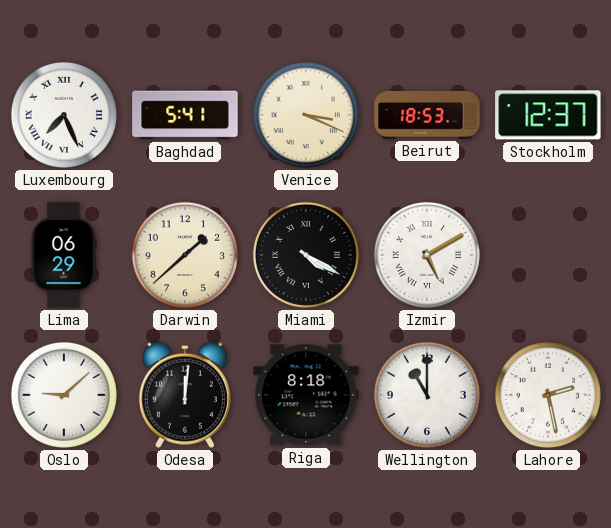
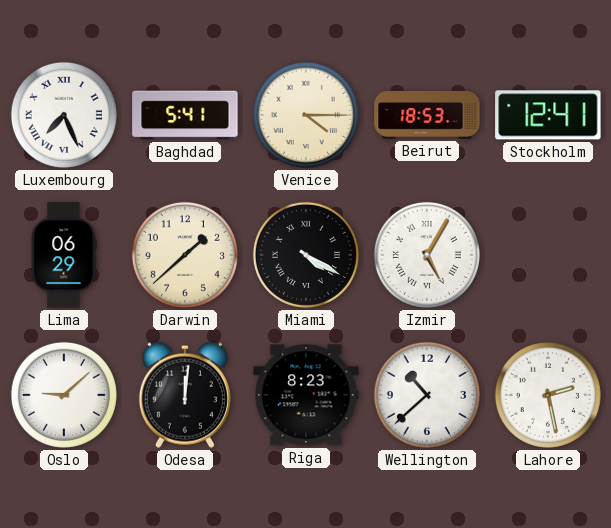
Venice: 3:19 -> 4:15
Stockholm: 12:37 -> 12:41
Izmir: 5:10 -> 5:05
Riga: 8:18 -> 8:23
Wellington: 11:00 -> 10:38
